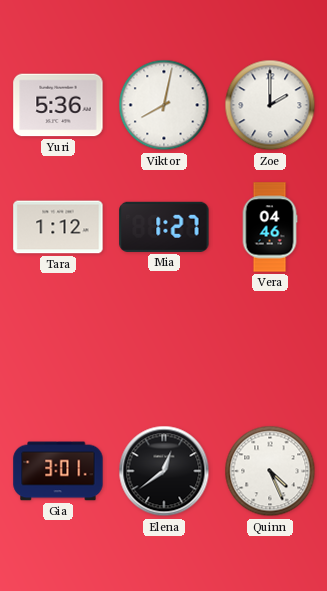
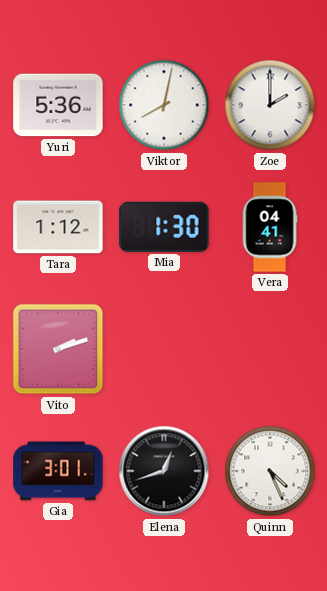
Mia: 1:27 -> 1:30
Vera: 04:46 -> 04:41
Vito: none -> 2:12
Elena: 12:39 -> 12:42
